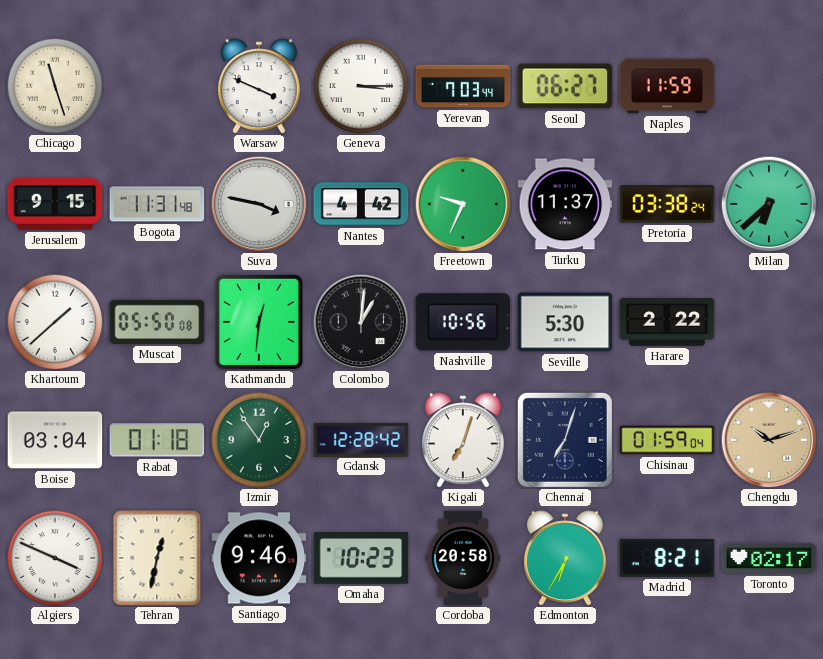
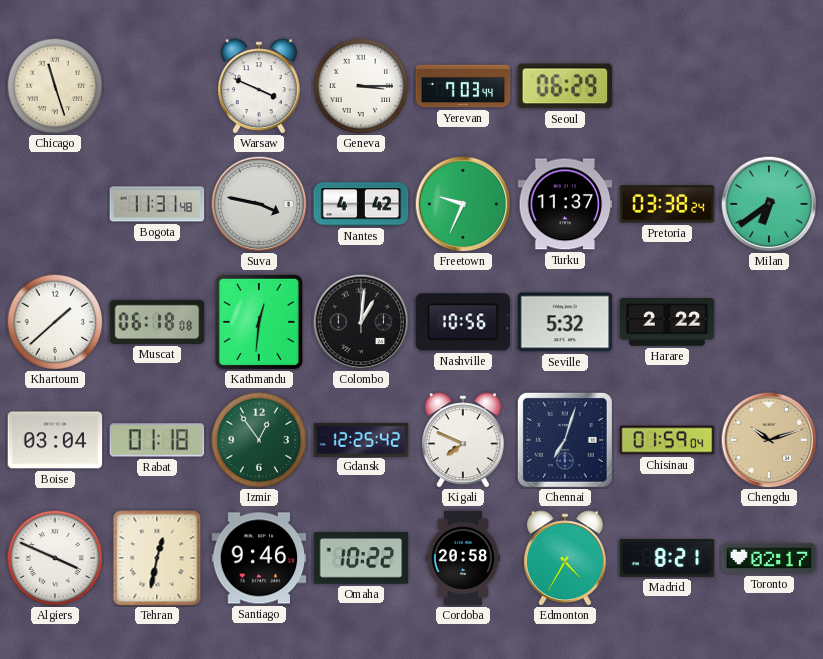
Seoul: 06:27 -> 06:29
Naples: 11:59 -> none
Jerusalem: 9:15 -> none
Milan: 6:38 -> 6:39
Muscat: 05:50 -> 06:18
Seville: 5:30 -> 5:32
Gdansk: 12:28 -> 12:25
Kigali: 7:03 -> 7:49
Omaha: 10:23 -> 10:22
Edmonton: 6:35 -> 4:35
